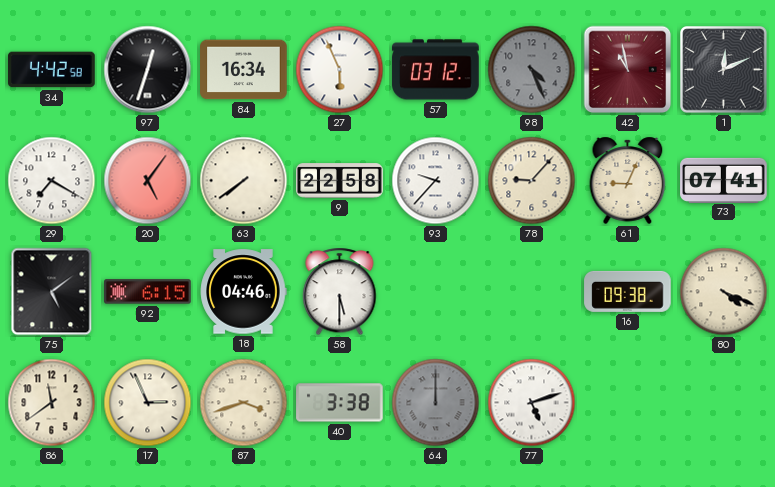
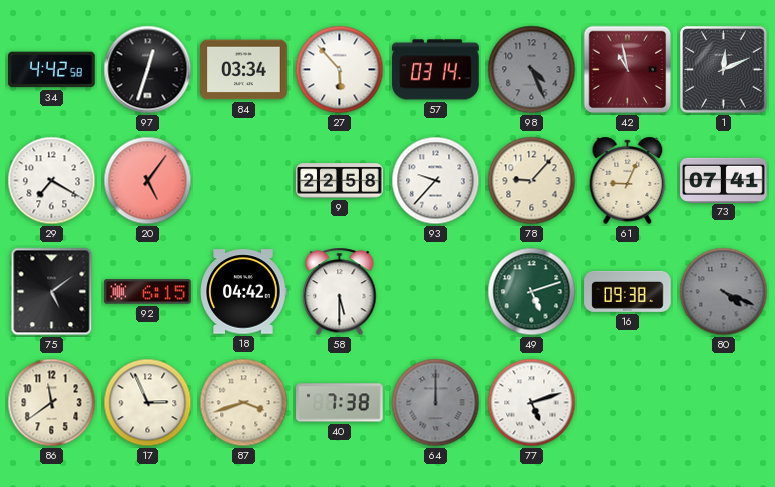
84: 16:34 -> 03:34
27: 5:56 -> 5:53
57: 03:12 -> 03:14
63: 7:39 -> none
18: 04:46 -> 04:42
49: none -> 5:12
80 dial: cream -> grey
40: 3:38 -> 7:38
